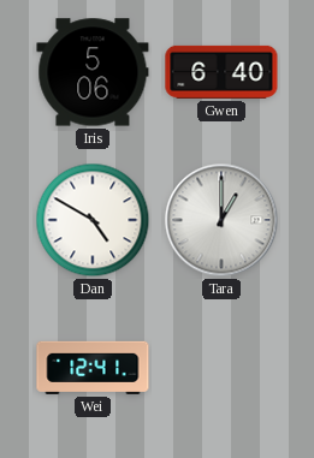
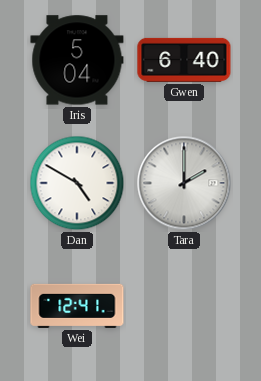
Iris: 5:06 -> 5:04
Tara: 1:00 -> 2:00
